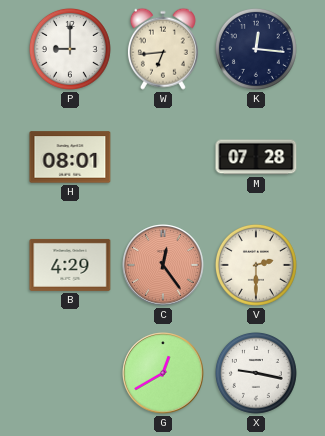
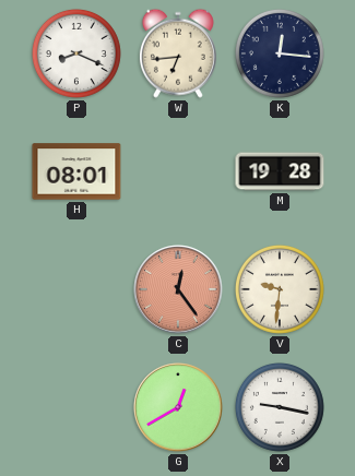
P: 9:00 -> 8:19
M: 07:28 -> 19:28
B: 4:29 -> none
V: 2:30 -> 9:31
